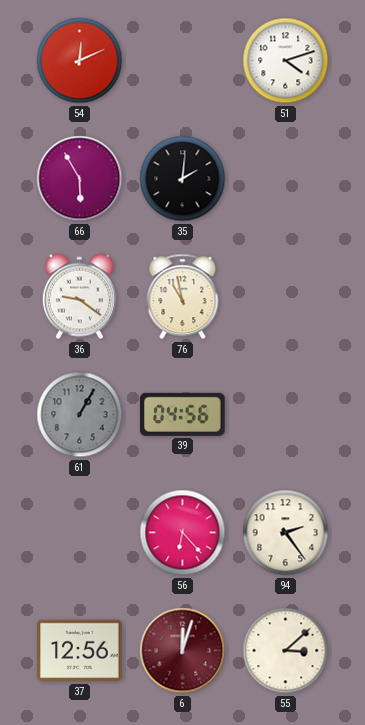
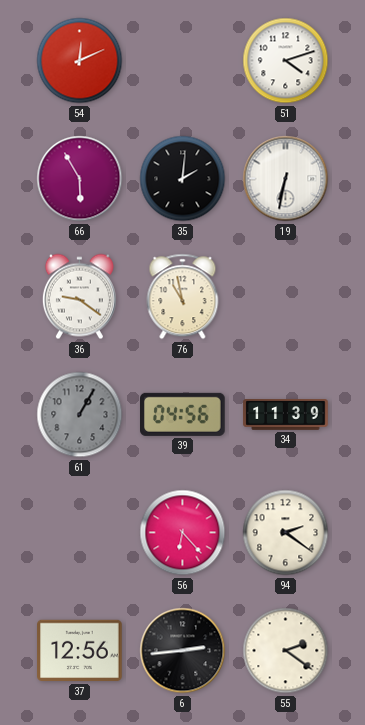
19: none -> 6:32
34: none -> 11:39
94: 2:24 -> 2:21
6: 12:03 -> 2:44
6 dial: burgundy -> black
55: 3:08 -> 2:21
